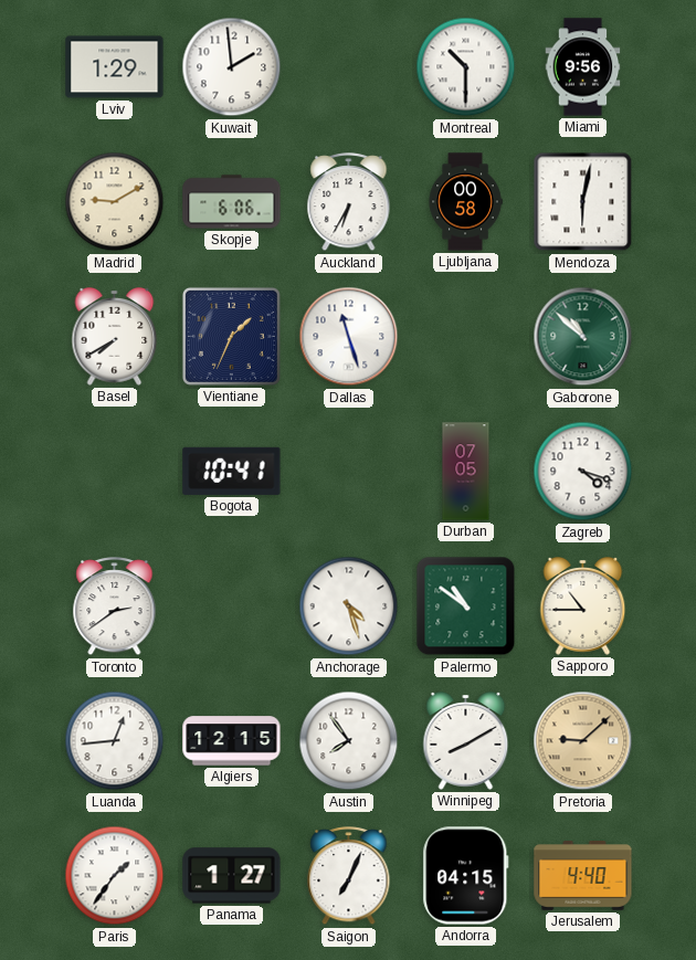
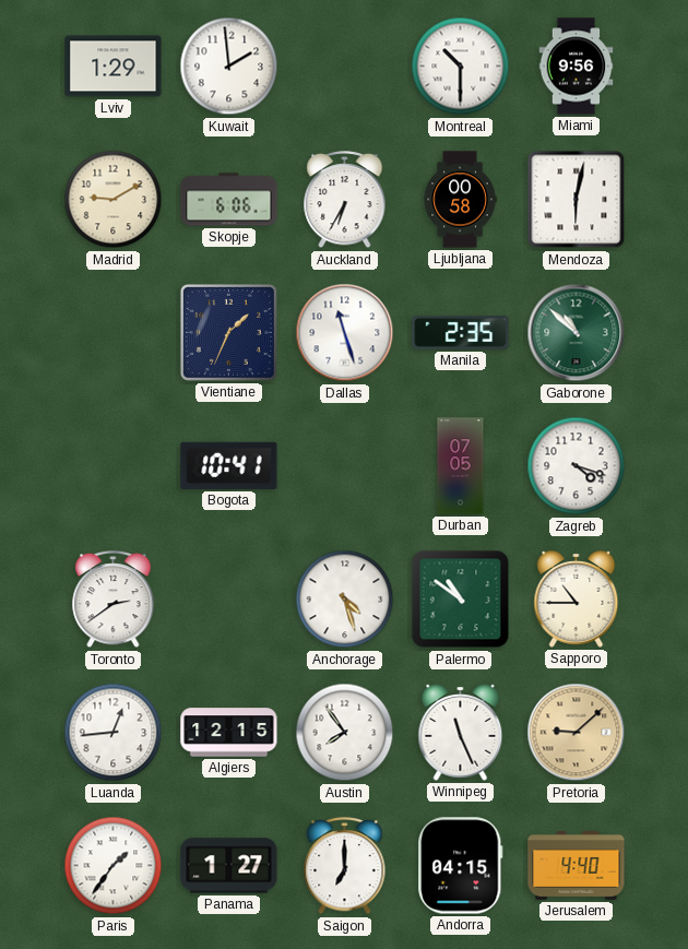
Basel: 7:40 -> none
Manila: none -> 2:35
Winnipeg: 8:10 -> 11:26
Saigon: 7:04 -> 7:00
